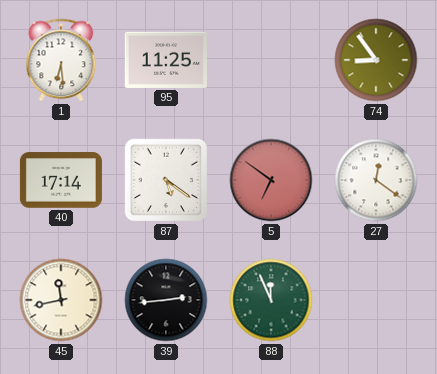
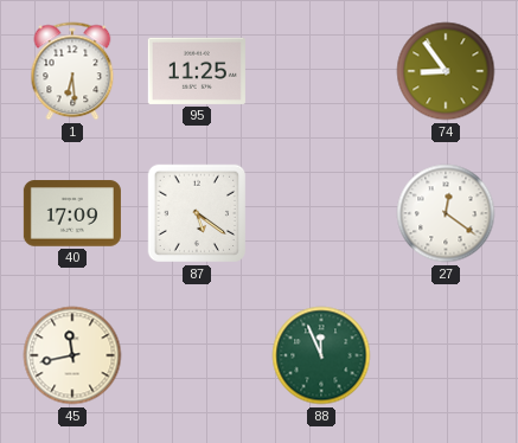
40: 17:14 -> 17:09
5: 6:51 -> none
39: 2:44 -> none
